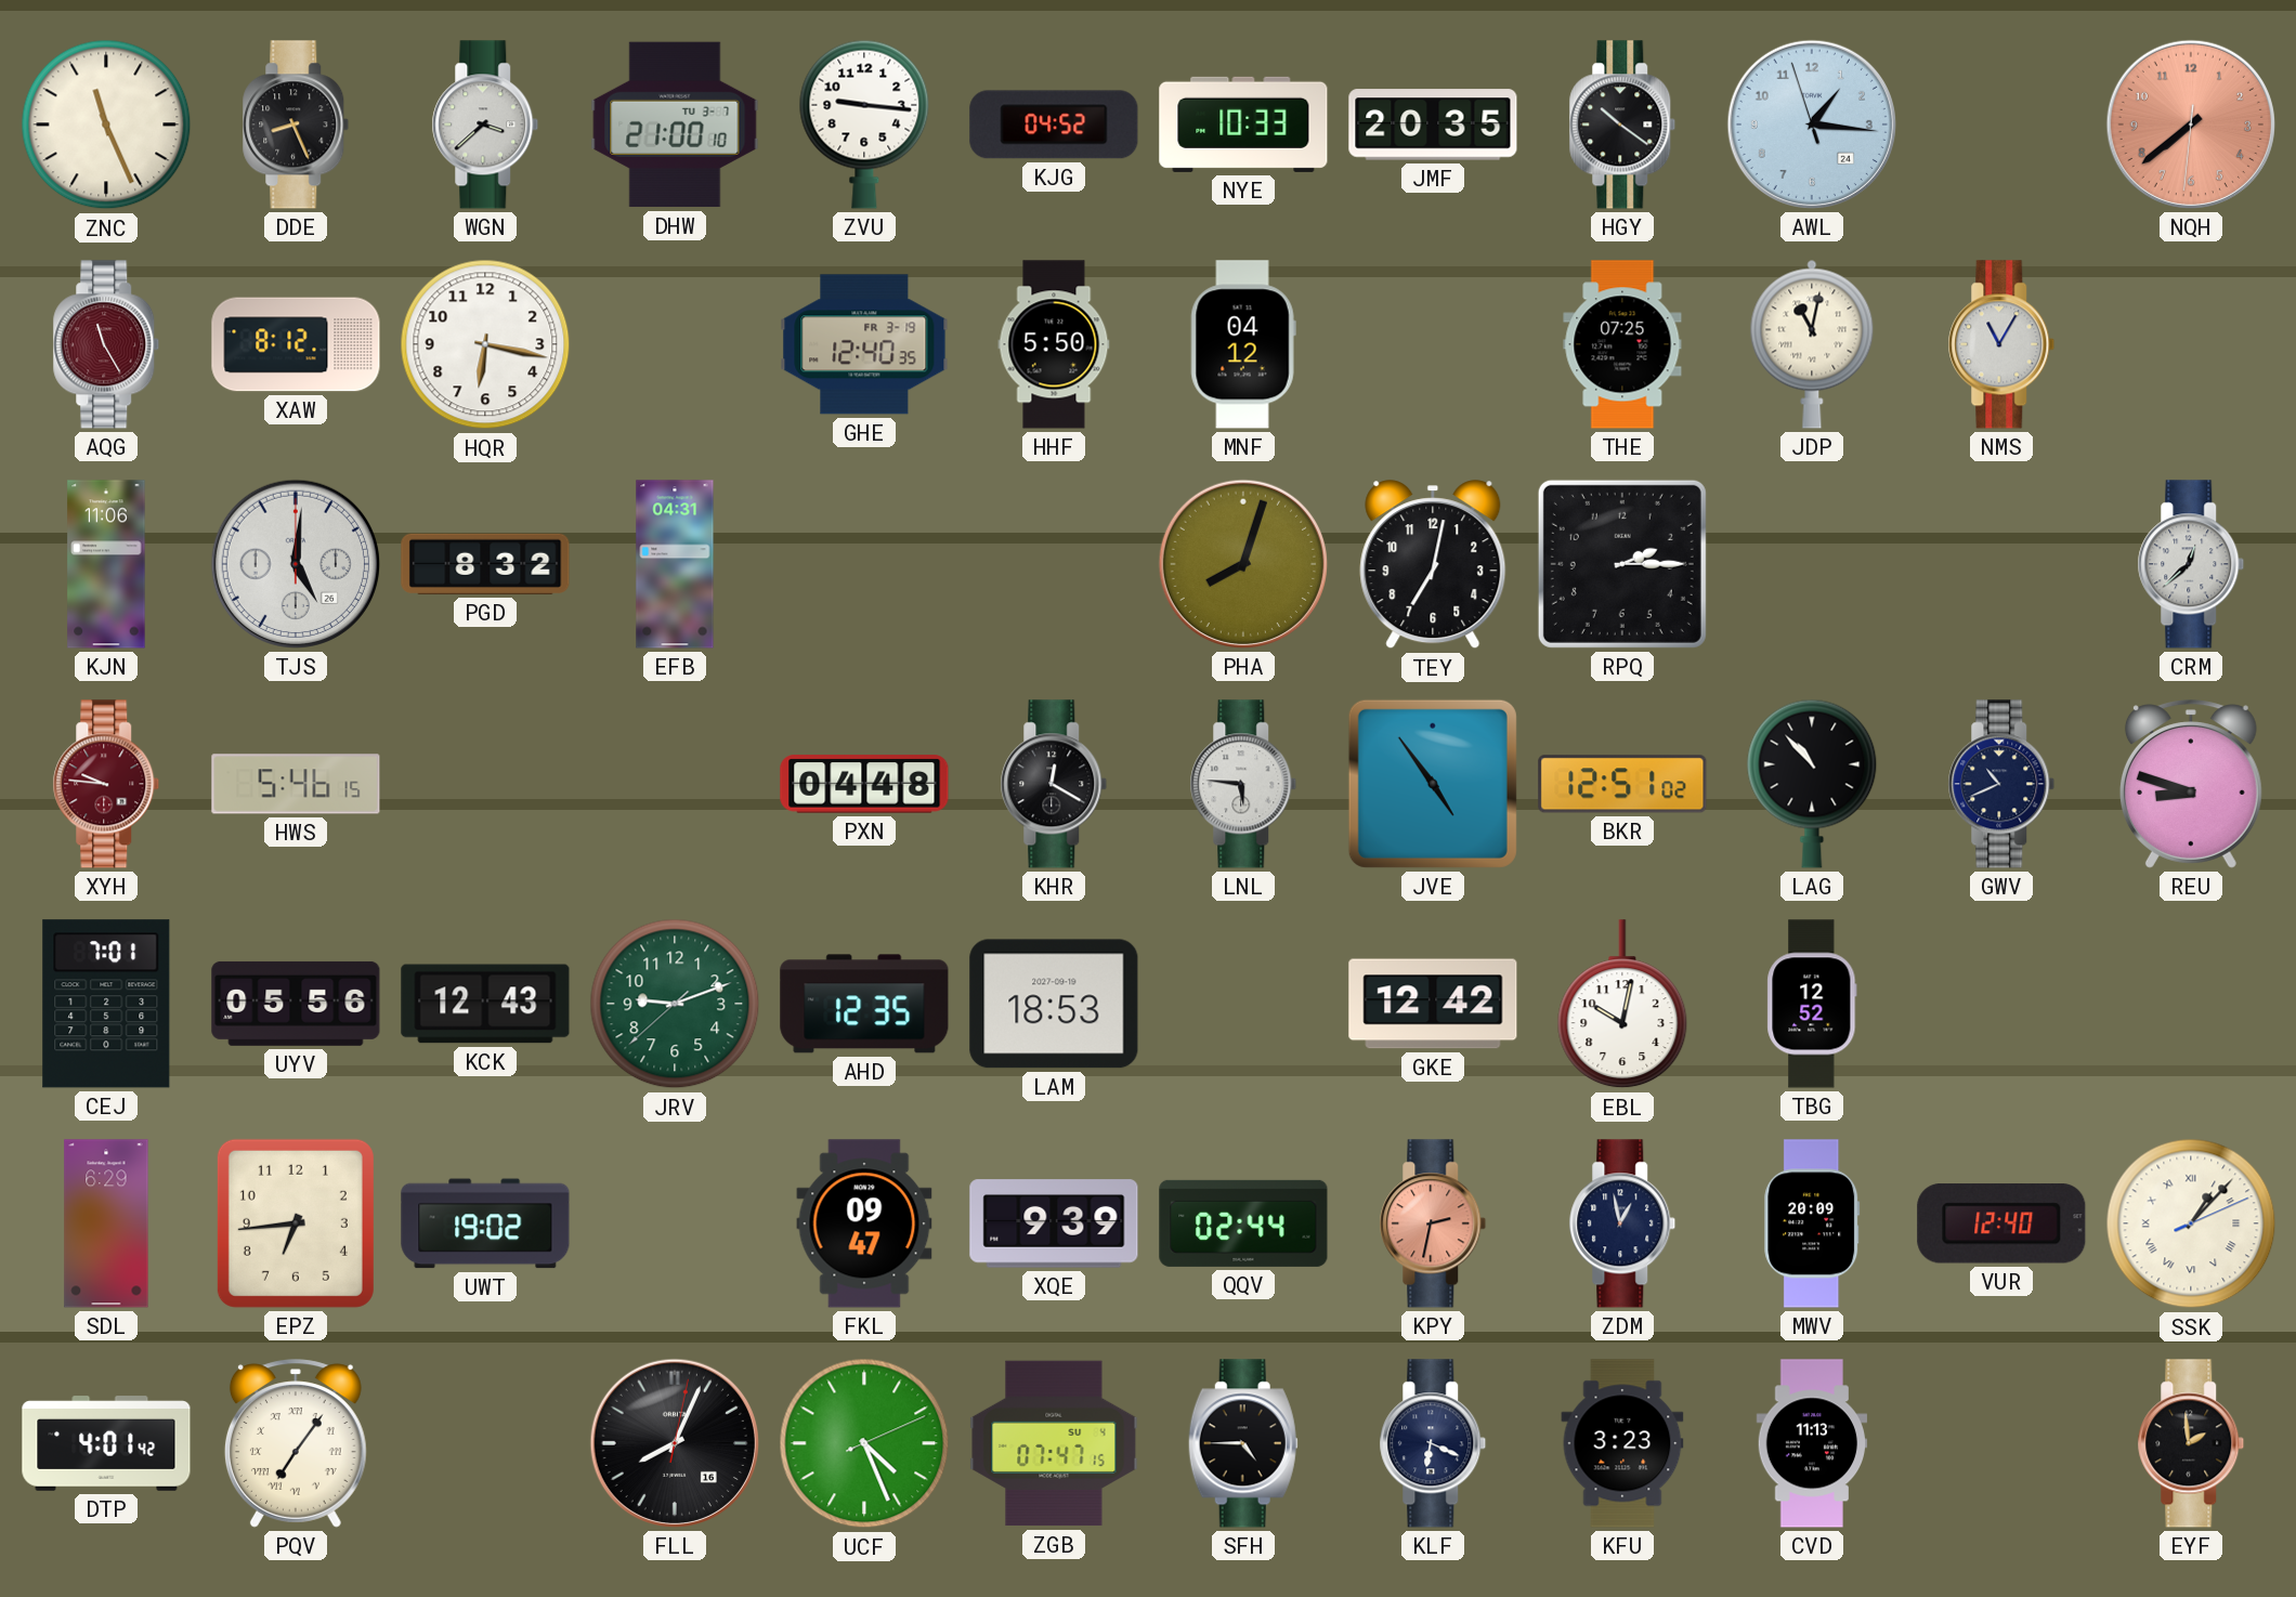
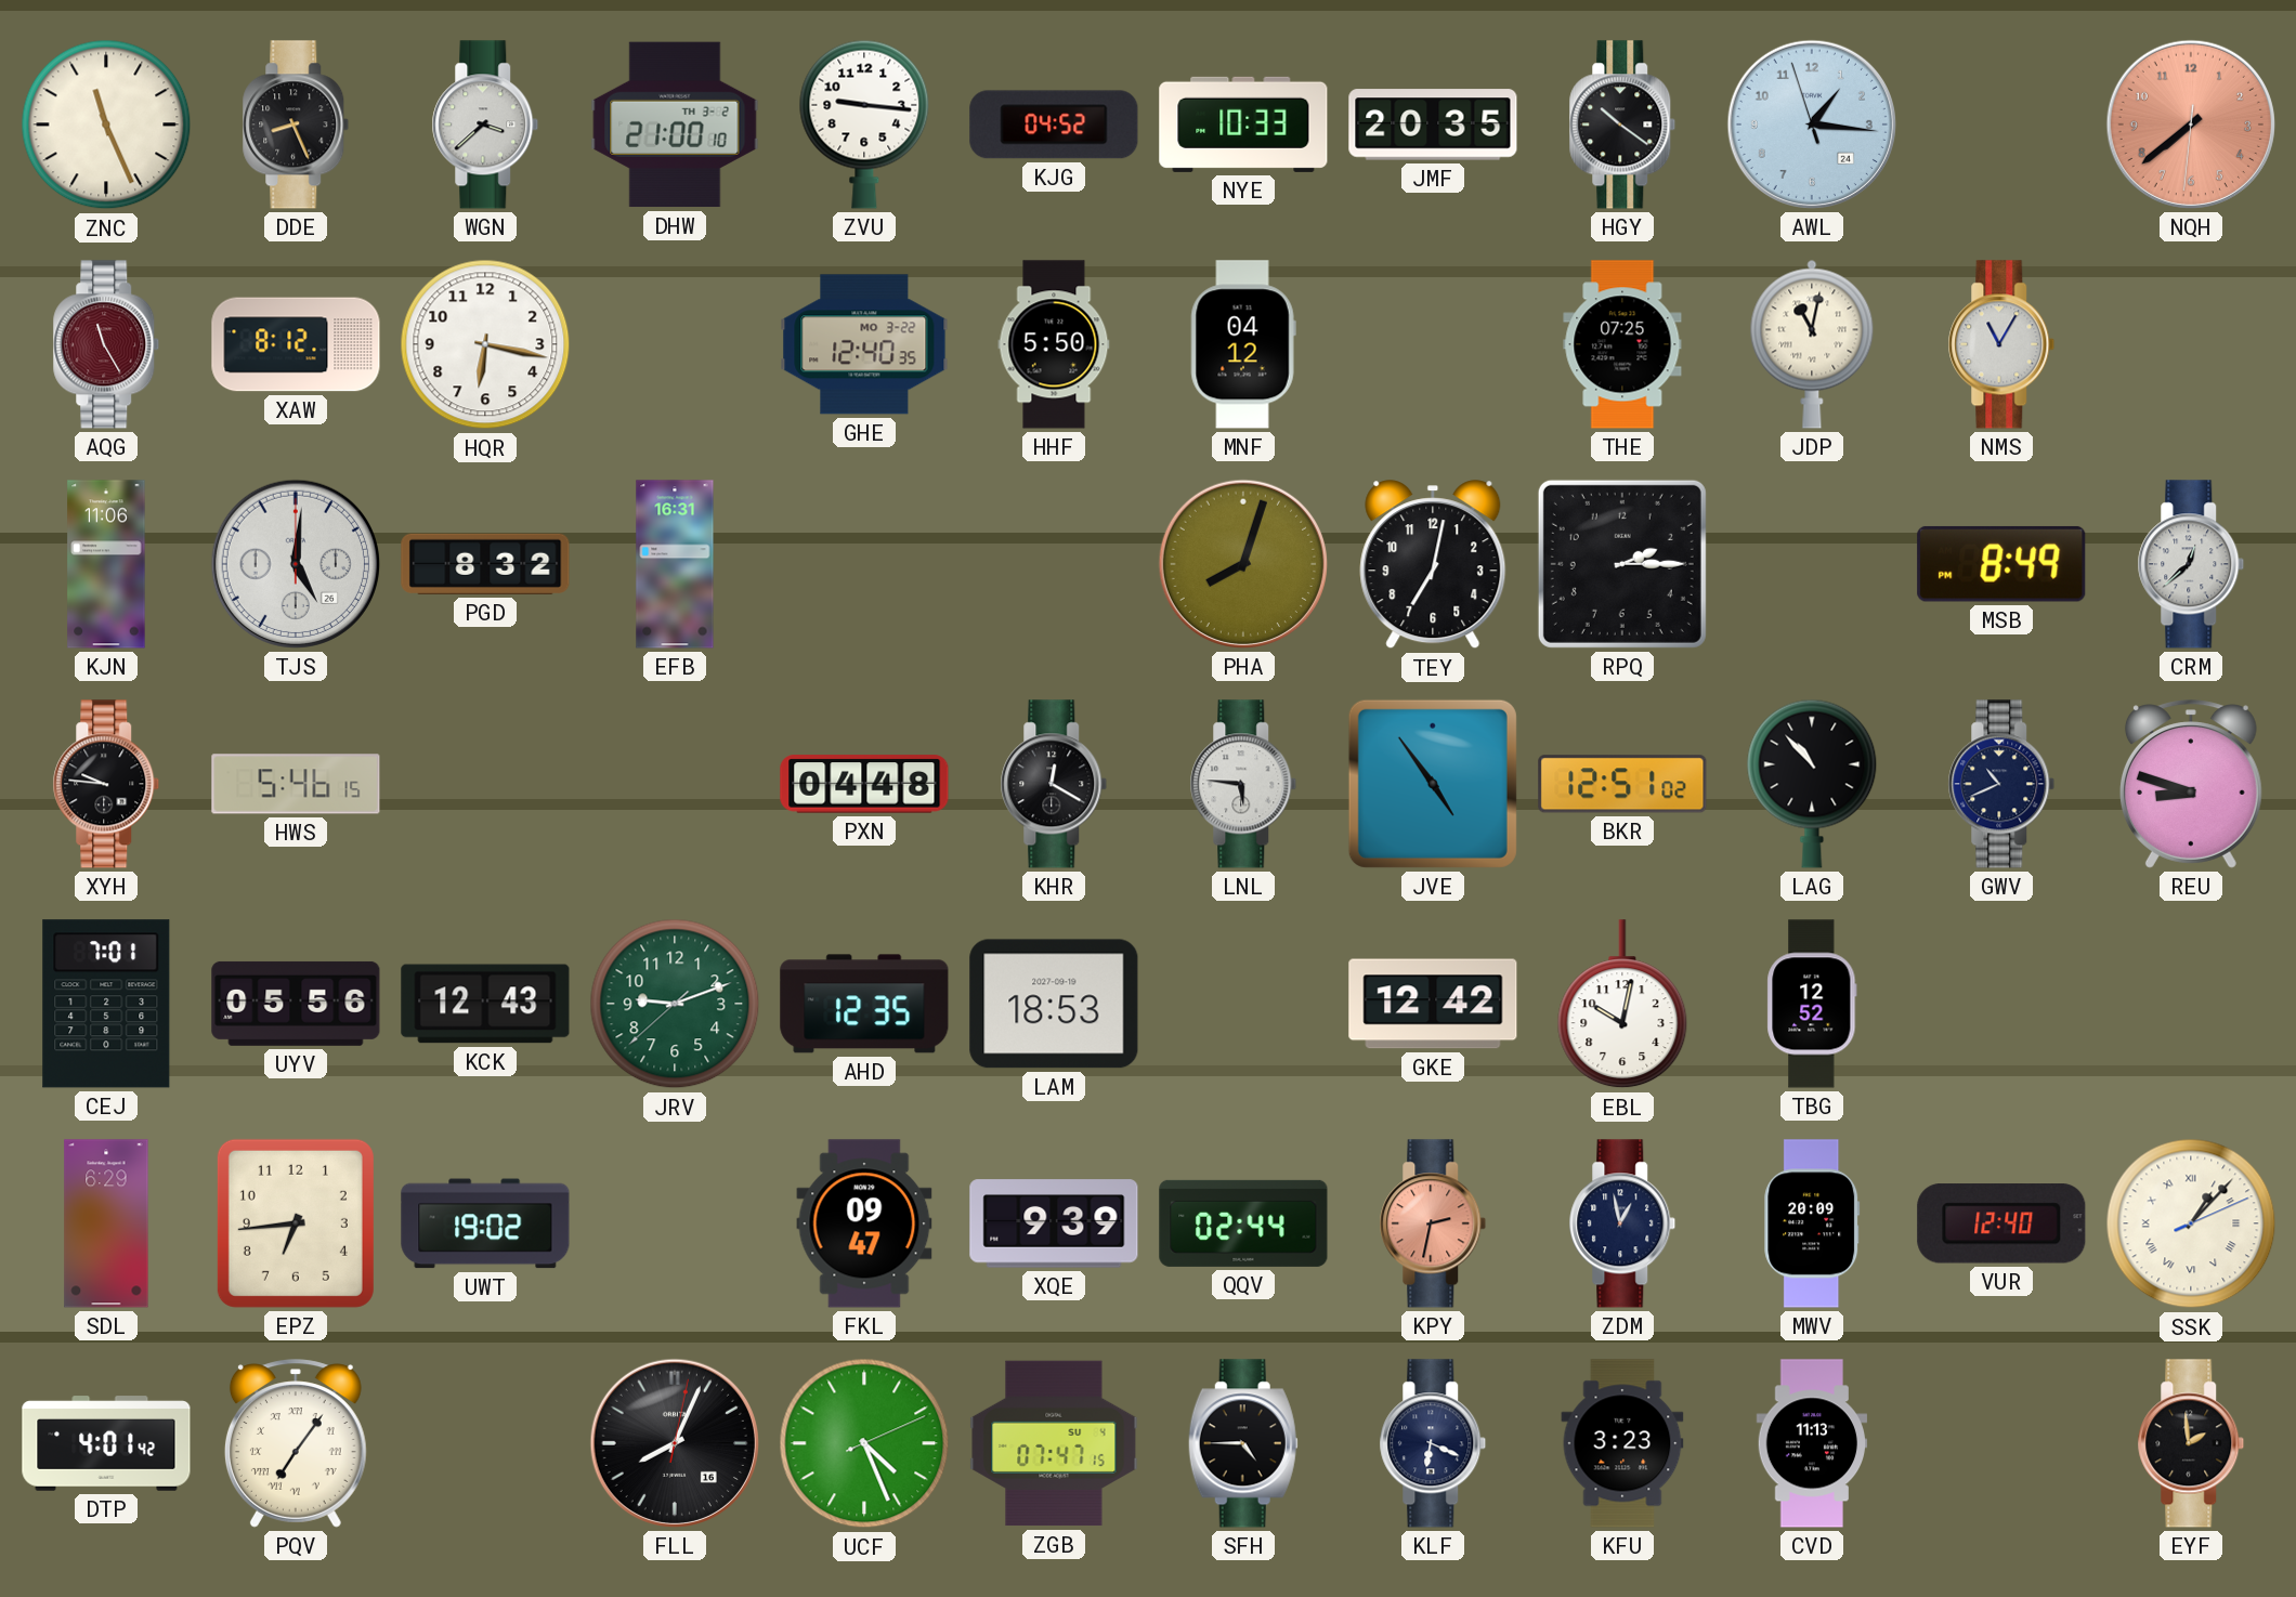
DHW date: TU 3-7 -> TH 3-2
GHE date: FR 3-19 -> MO 3-22
EFB: 04:31 -> 16:31
MSB: none -> 8:49
XYH dial: burgundy -> black
